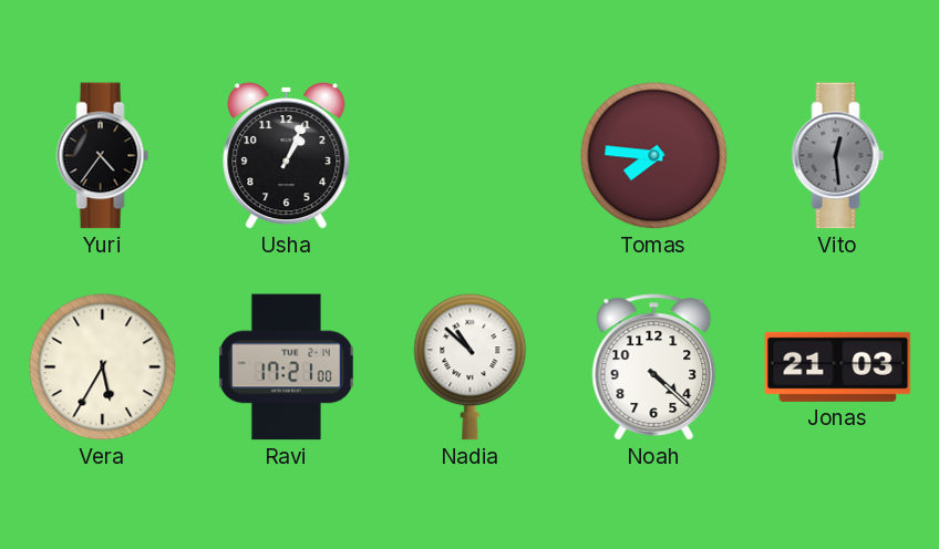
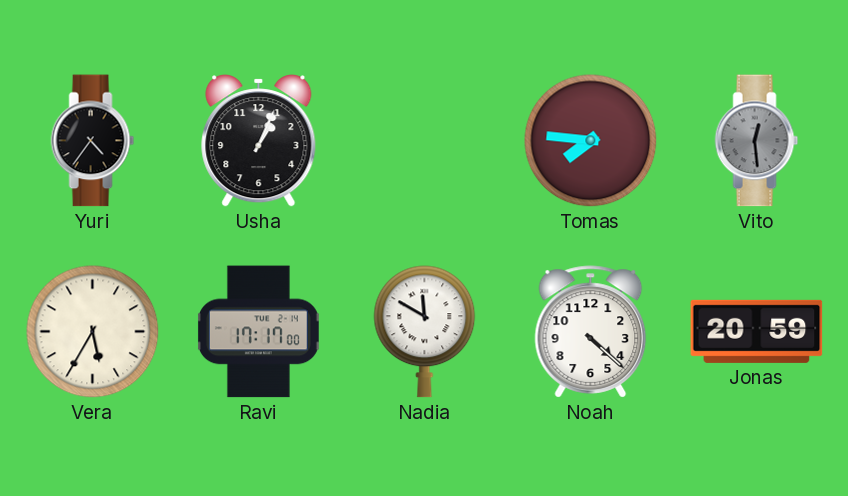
Ravi: 17:21 -> 17:17
Nadia: 10:52 -> 11:50
Jonas: 21:03 -> 20:59
